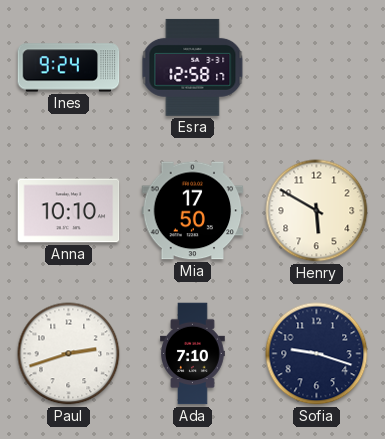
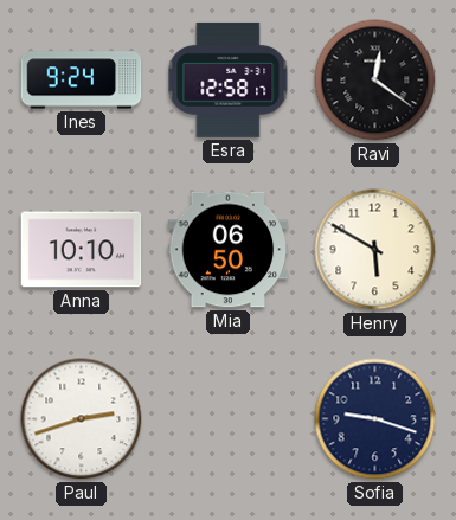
Ravi: none -> 12:21
Mia: 17:50 -> 06:50
Ada: 7:10 -> none
